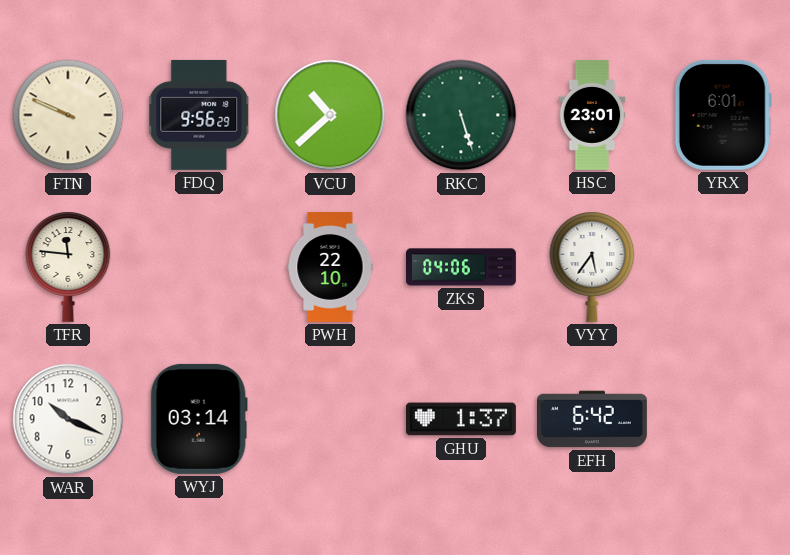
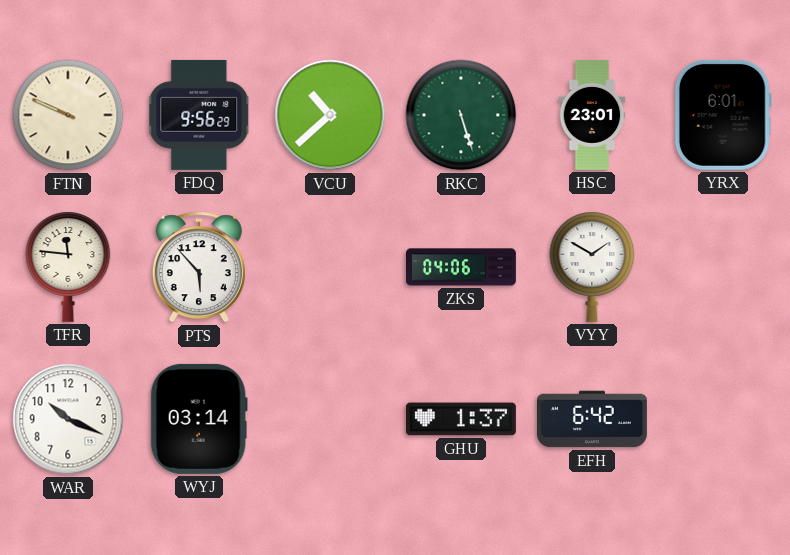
PTS: none -> 5:53
PWH: 22:10 -> none
VYY: 5:36 -> 1:50
